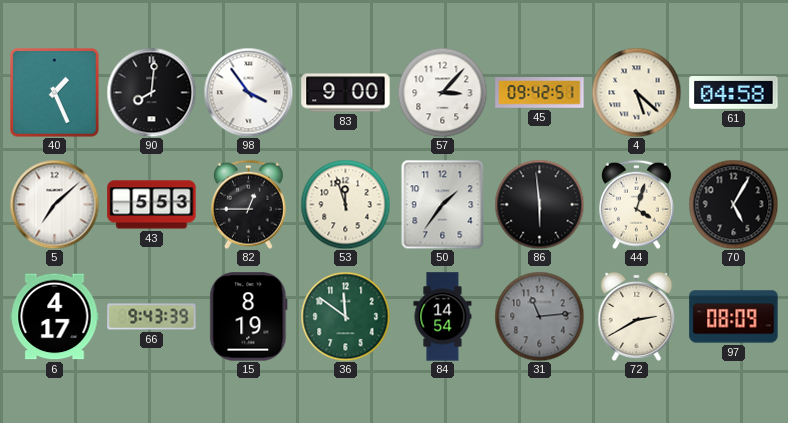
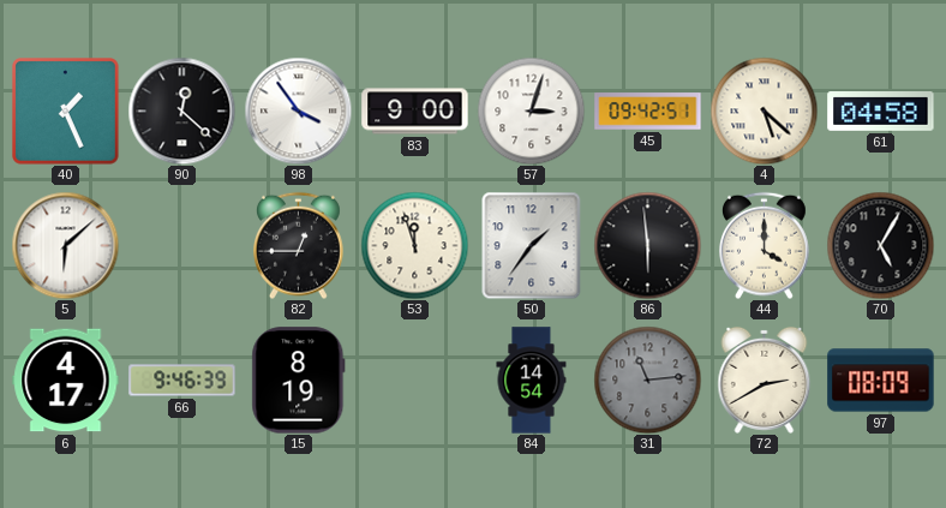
90: 8:01 -> 12:22
57: 3:07 -> 3:03
5: 7:08 -> 6:08
43: 5:53 -> none
44: 4:03 -> 4:00
66: 9:43 -> 9:46
36: 11:51 -> none
